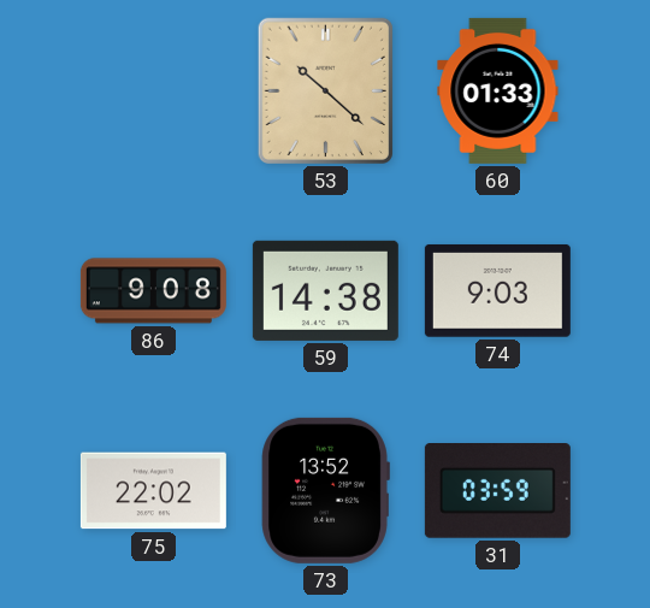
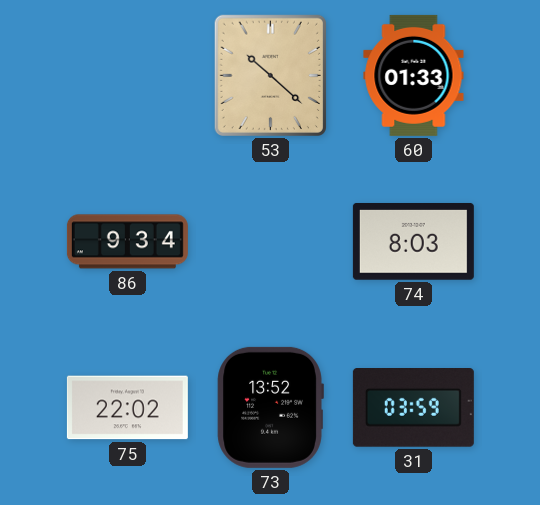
86: 9:08 -> 9:34
59: 14:38 -> none
74: 9:03 -> 8:03
